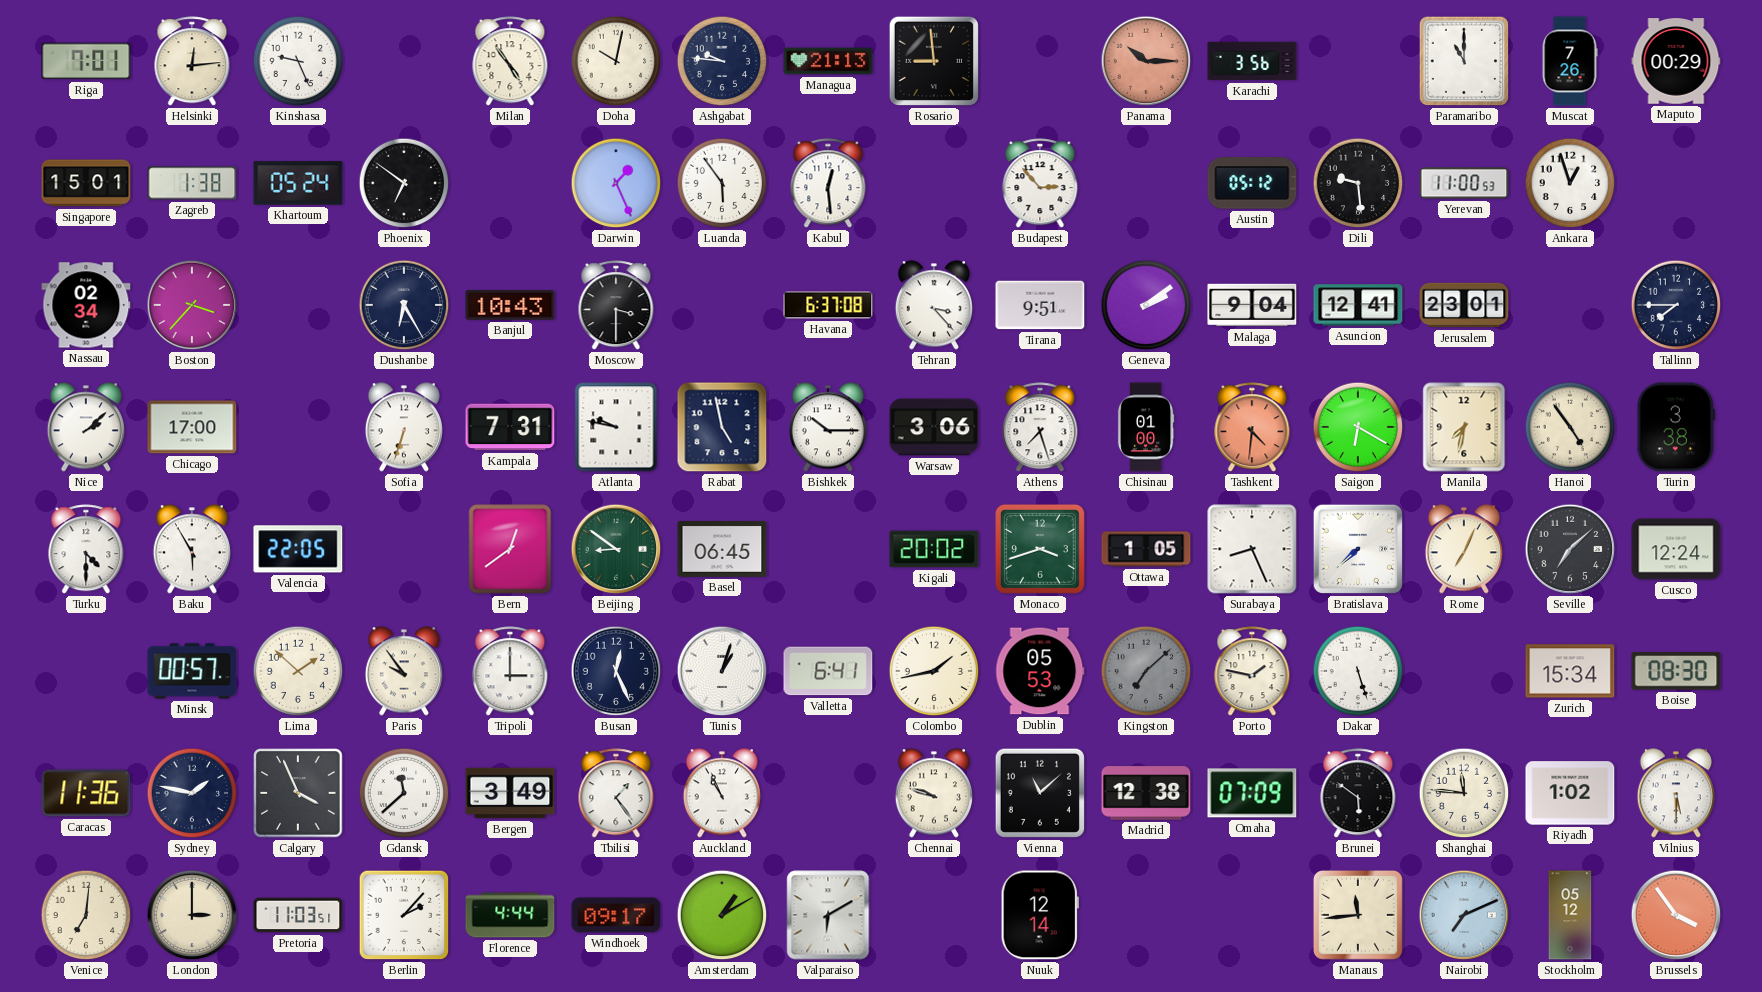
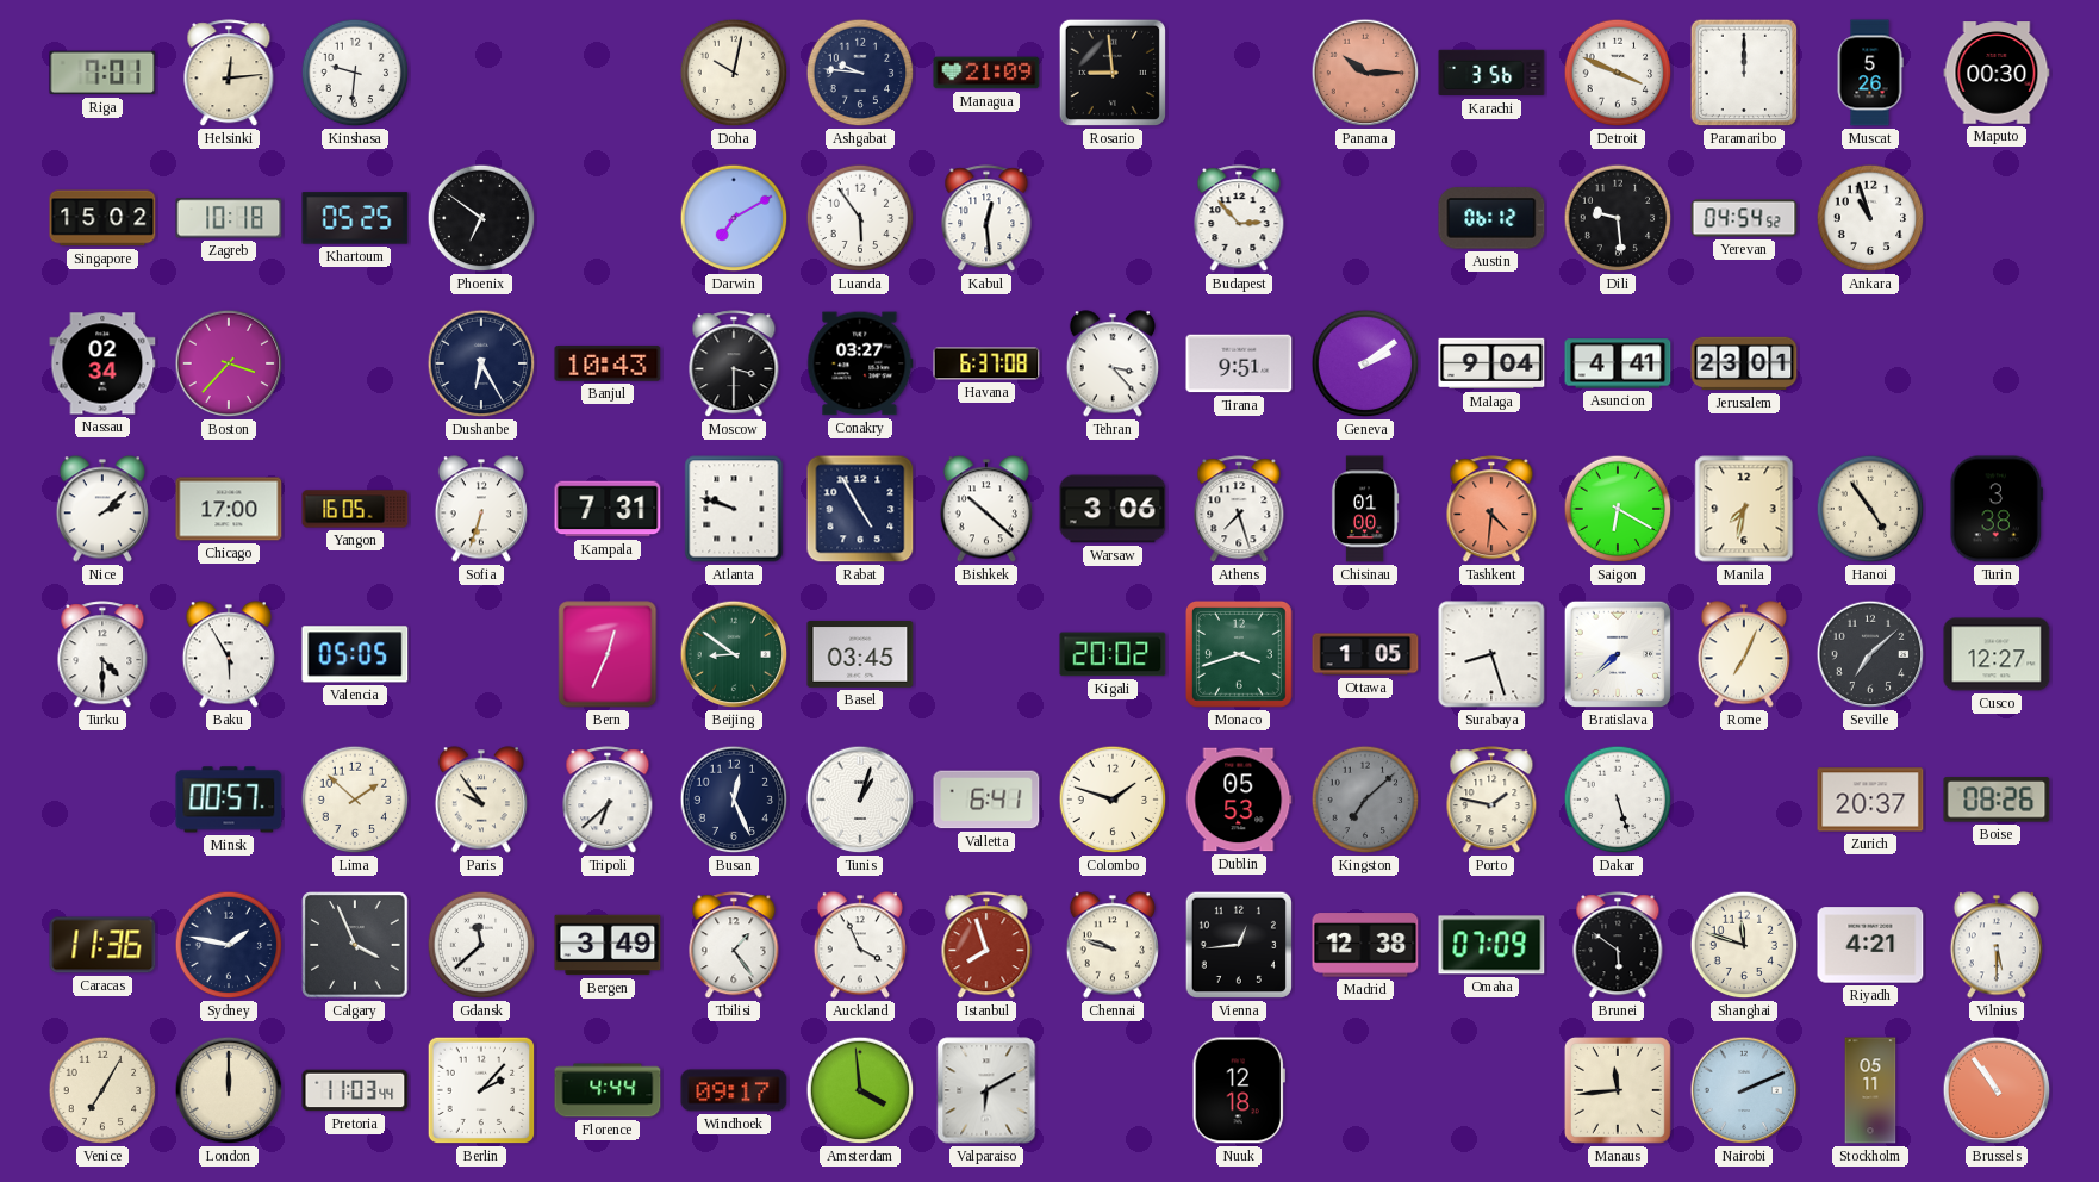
Kinshasa: 9:26 -> 9:31
Milan: 4:54 -> none
Managua: 21:13 -> 21:09
Detroit: none -> 3:49
Paramaribo: 11:00 -> 12:00
Muscat: 7:26 -> 5:26
Maputo: 00:29 -> 00:30
Singapore: 15:01 -> 15:02
Zagreb: 1:38 -> 10:18
Khartoum: 05:24 -> 05:25
Darwin: 1:26 -> 7:10
Austin: 05:12 -> 06:12
Yerevan: 11:00 -> 04:54
Ankara: 12:57 -> 10:57
Conakry: none -> 03:27
Asuncion: 12:41 -> 4:41
Tallinn: 7:45 -> none
Yangon: none -> 16:05
Atlanta: 9:47 -> 9:48
Rabat: 4:58 -> 4:55
Bishkek: 10:15 -> 10:22
Valencia: 22:05 -> 05:05
Bern: 12:39 -> 12:34
Basel: 06:45 -> 03:45
Surabaya: 8:26 -> 8:27
Cusco: 12:24 -> 12:27
Tripoli: 3:00 -> 6:38
Colombo: 1:43 -> 1:48
Zurich: 15:34 -> 20:37
Boise: 08:30 -> 08:26
Auckland: 10:56 -> 3:56
Istanbul: none -> 7:57
Vienna: 11:08 -> 12:44
Shanghai: 11:46 -> 11:48
Riyadh: 1:02 -> 4:21
Venice: 7:01 -> 7:05
London: 3:00 -> 12:00
Pretoria: 11:03:51 -> 11:03:44
Amsterdam: 1:10 -> 3:59
Nuuk: 12:14 -> 12:18
Nairobi: 7:11 -> 2:11
Stockholm: 05:12 -> 05:11
Brussels: 3:54 -> 10:54
